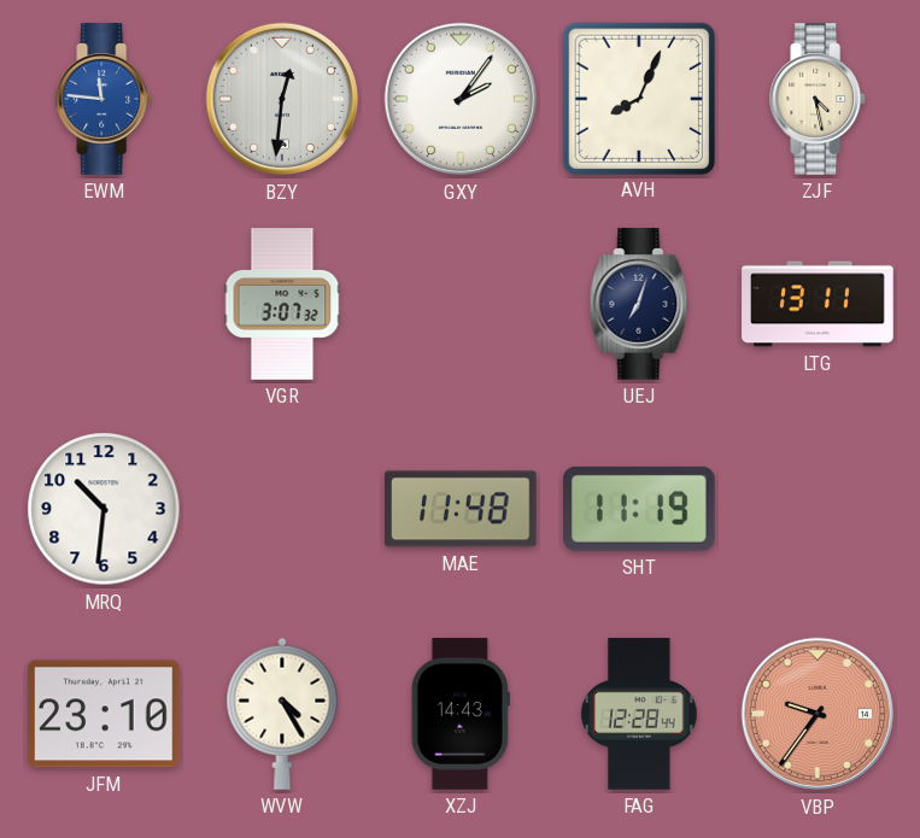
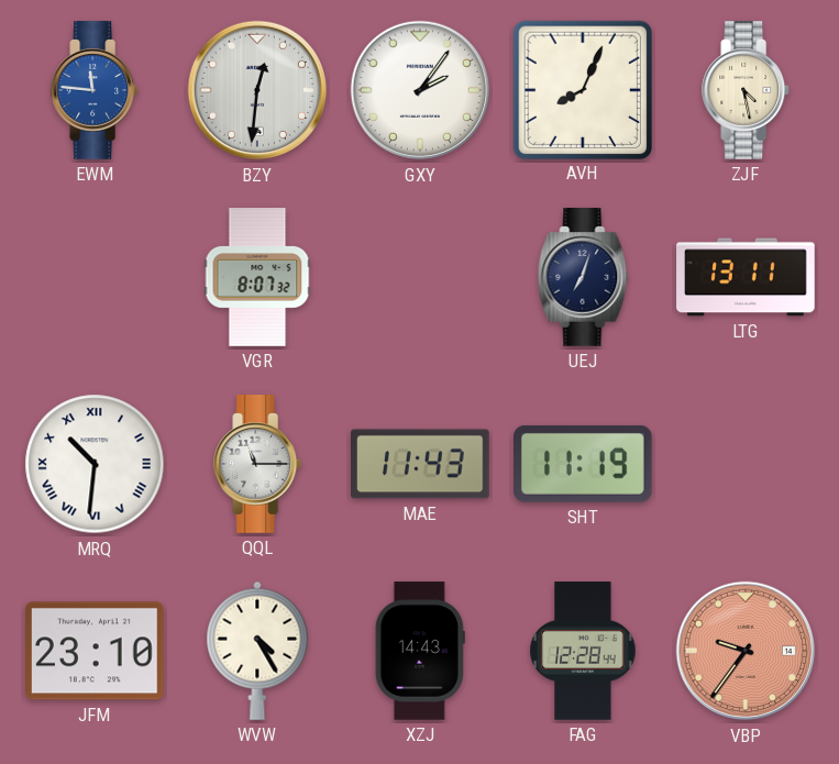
VGR: 3:07 -> 8:07
MRQ numerals: Arabic -> Roman
QQL: none -> 11:15
MAE: 11:48 -> 11:43
